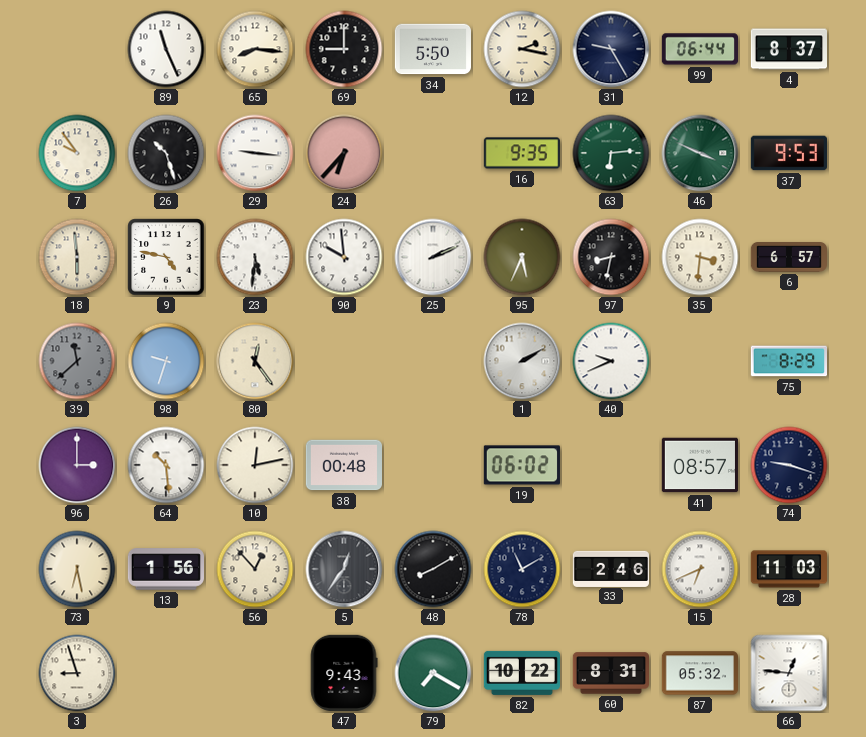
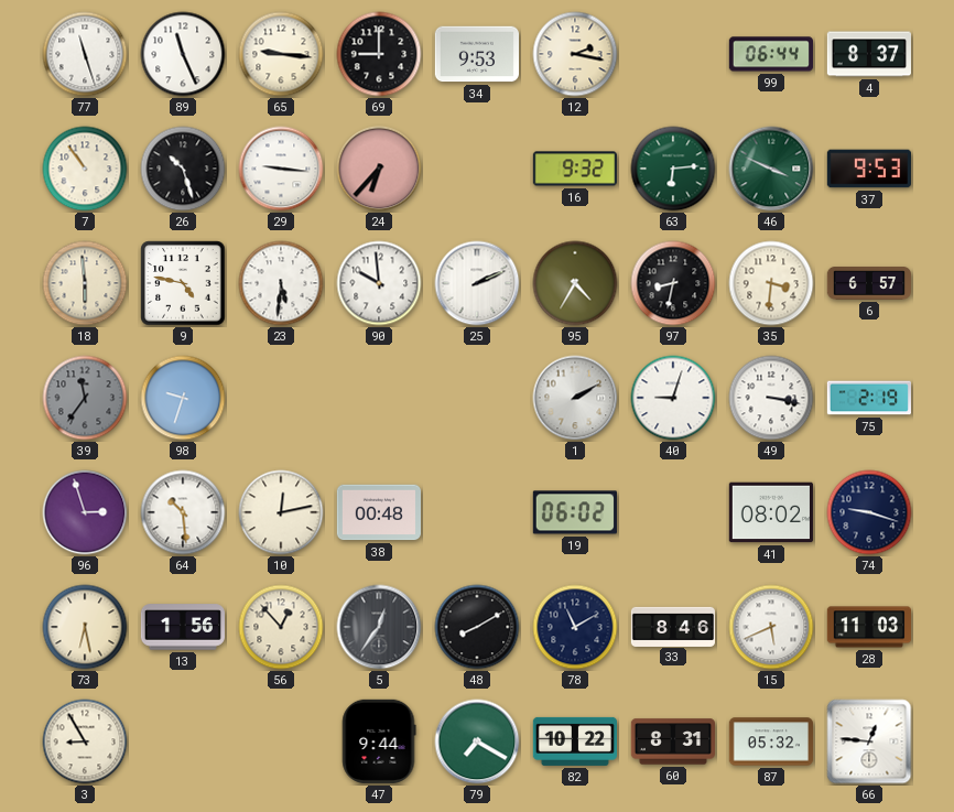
77: none -> 11:27
65: 8:16 -> 9:16
34: 5:50 -> 9:53
31: 9:25 -> none
7: 9:54 -> 10:54
16: 9:35 -> 9:32
95: 5:34 -> 4:35
39: 11:38 -> 11:36
80: 12:24 -> none
40: 9:41 -> 9:03
49: none -> 3:17
75: 8:29 -> 2:19
96: 3:00 -> 2:57
41: 08:57 -> 08:02
33: 2:46 -> 8:46
15: 6:41 -> 5:41
3: 8:57 -> 8:55
47: 9:43 -> 9:44
